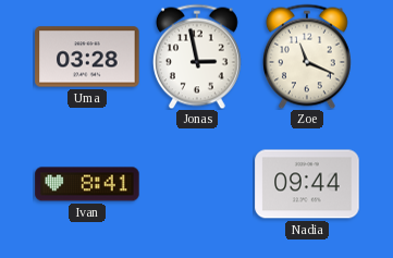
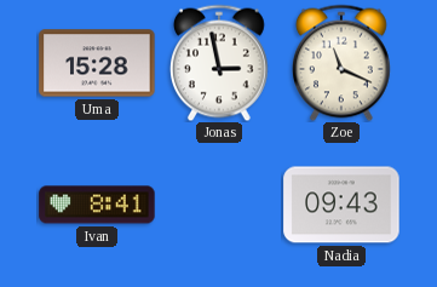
Uma: 03:28 -> 15:28
Nadia: 09:44 -> 09:43
